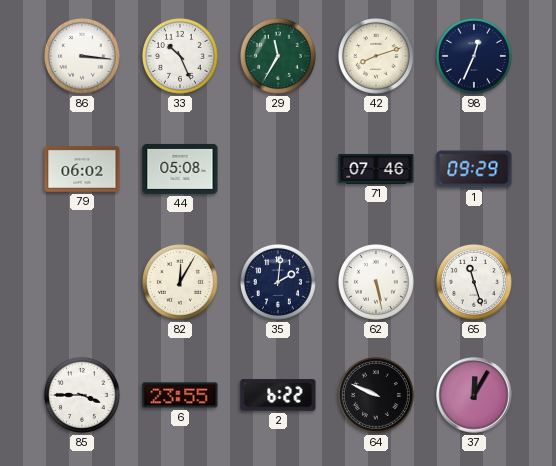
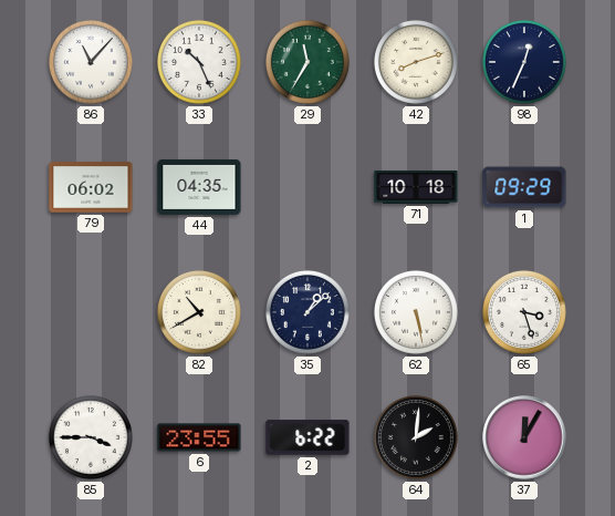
86: 3:16 -> 11:07
44: 05:08 -> 04:35
71: 07:46 -> 10:18
82: 12:05 -> 10:40
35: 2:01 -> 1:08
65: 11:27 -> 3:27
64: 9:49 -> 2:01
